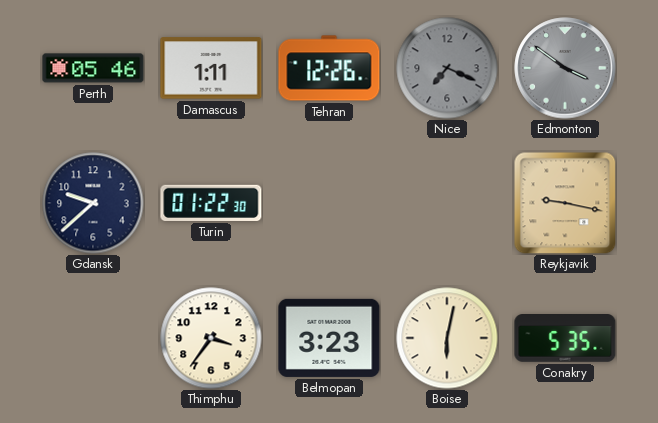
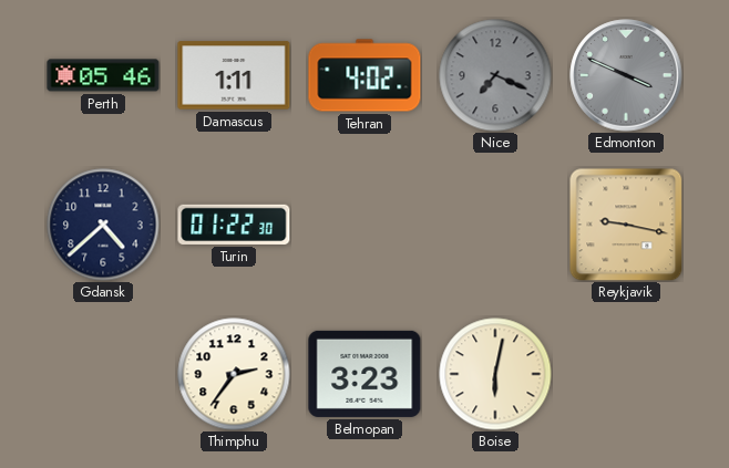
Tehran: 12:26 -> 4:02
Edmonton: 3:51 -> 3:49
Gdansk: 9:38 -> 4:38
Thimphu: 3:36 -> 2:36
Conakry: 5:35 -> none
